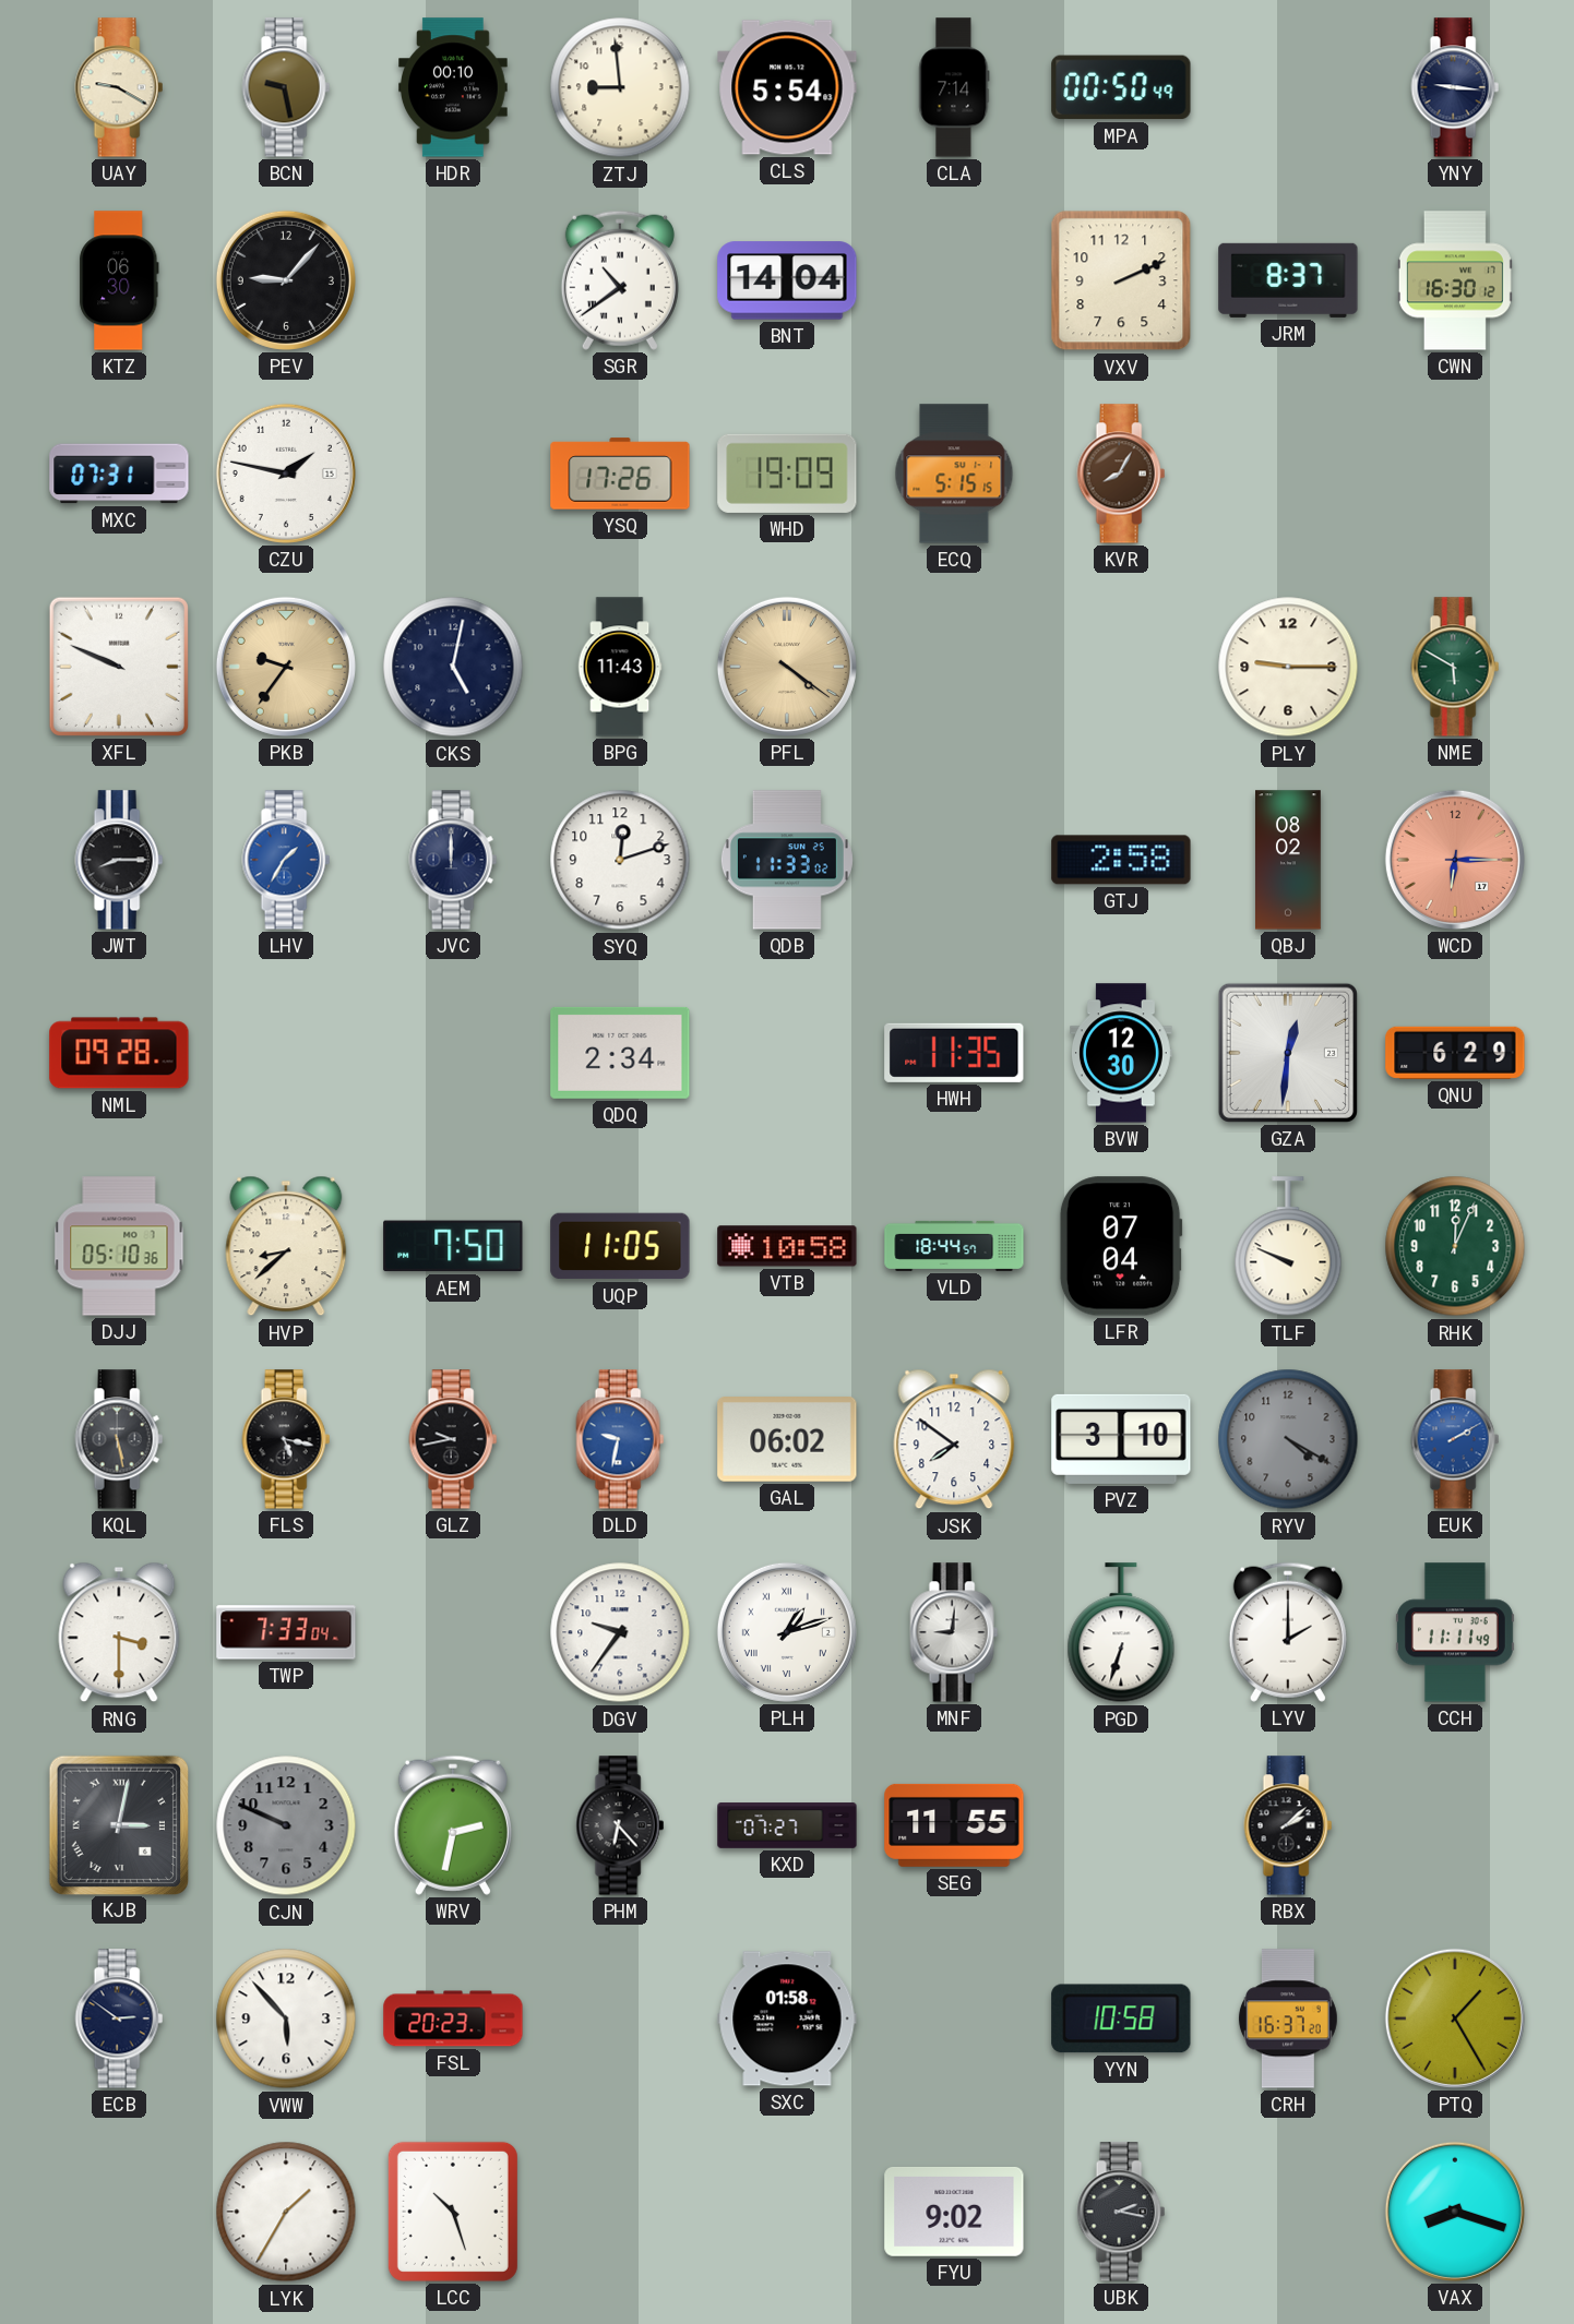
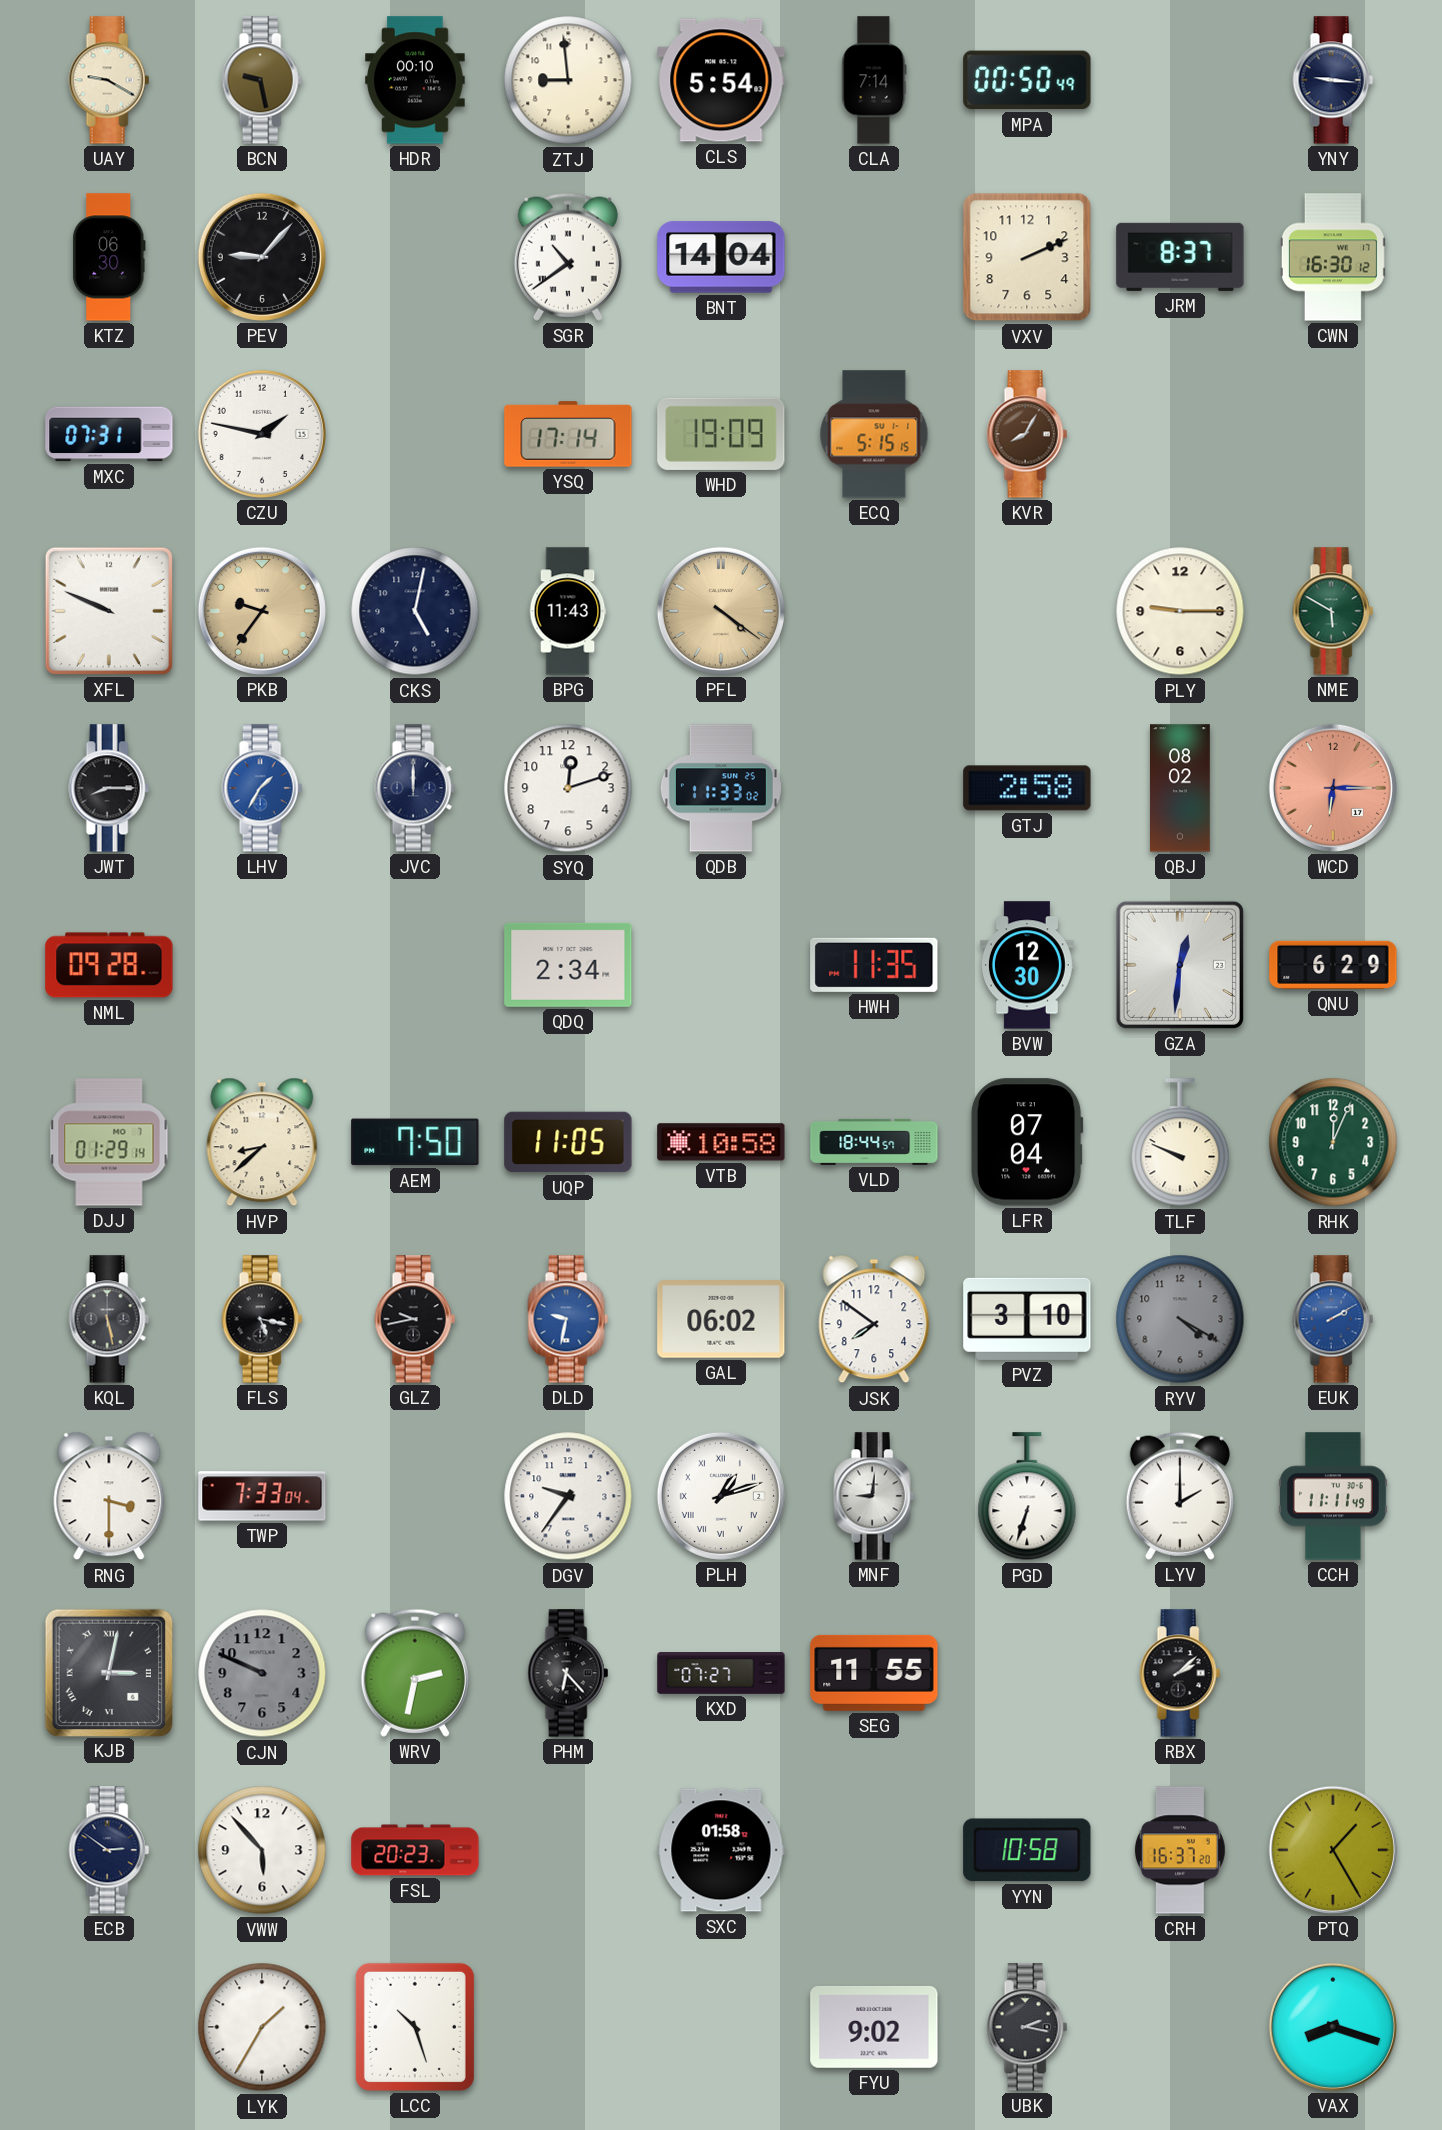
YSQ: 17:26 -> 17:14
DJJ: 05:10 -> 01:29
